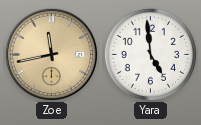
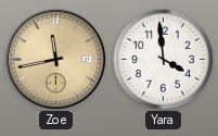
Yara: 4:59 -> 3:59
